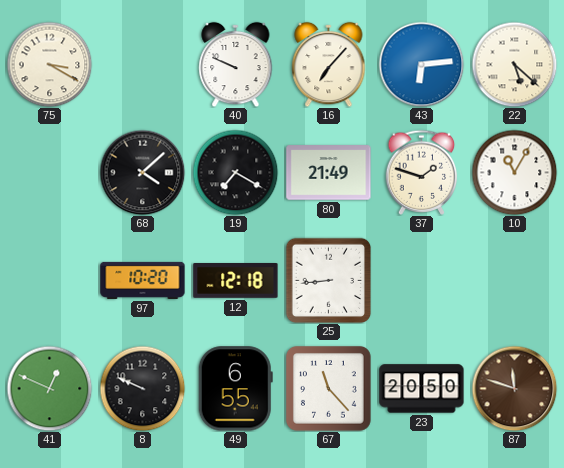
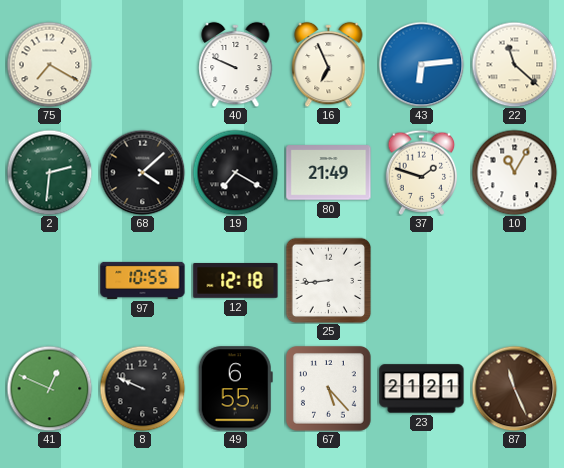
75: 3:20 -> 7:20
16: 7:07 -> 6:56
22: 5:22 -> 11:22
2: none -> 2:31
97: 10:20 -> 10:55
67: 11:23 -> 5:23
23: 20:50 -> 21:21
87: 11:48 -> 11:26
